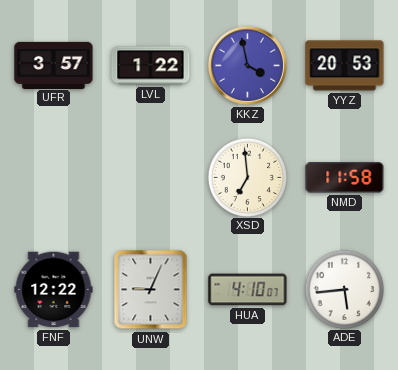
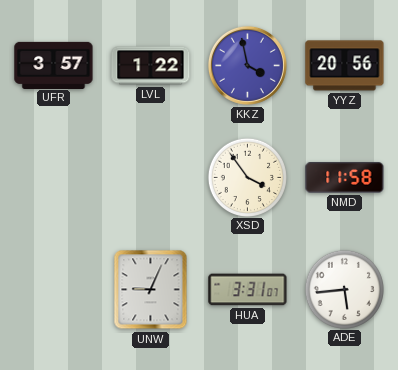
YYZ: 20:53 -> 20:56
XSD: 6:59 -> 3:54
FNF: 12:22 -> none
HUA: 4:10 -> 3:31
